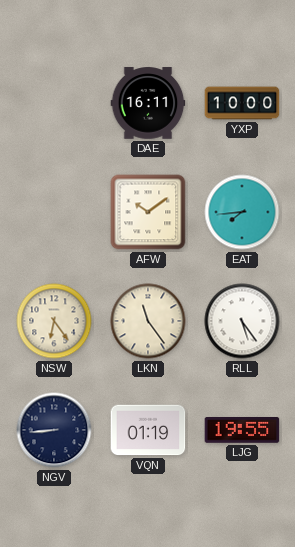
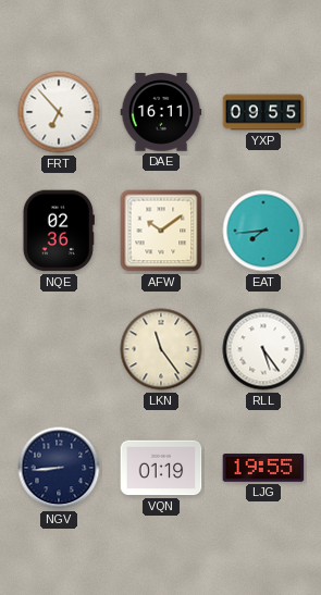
FRT: none -> 6:53
YXP: 10:00 -> 09:55
NQE: none -> 02:36
NSW: 6:24 -> none
